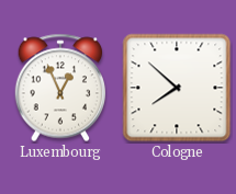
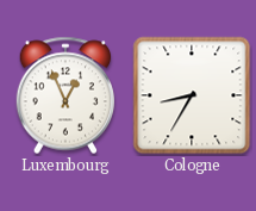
Cologne: 7:52 -> 8:35
